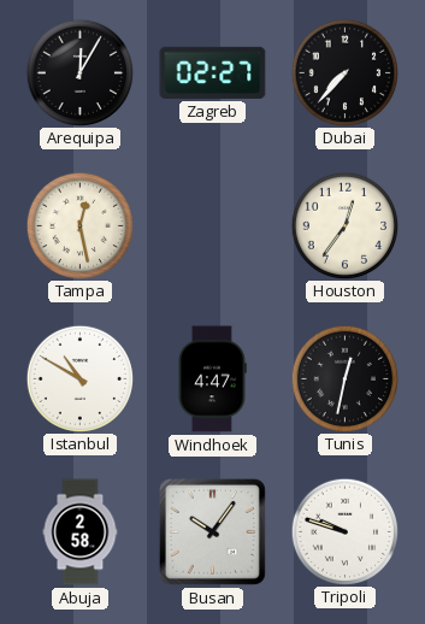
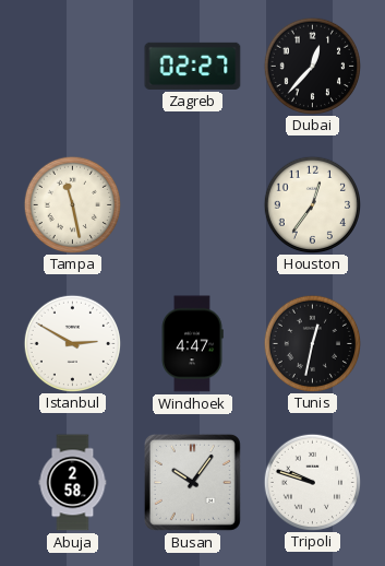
Arequipa: 12:05 -> none
Dubai: 7:37 -> 12:37
Tampa: 12:28 -> 11:28
Istanbul: 10:50 -> 2:50
